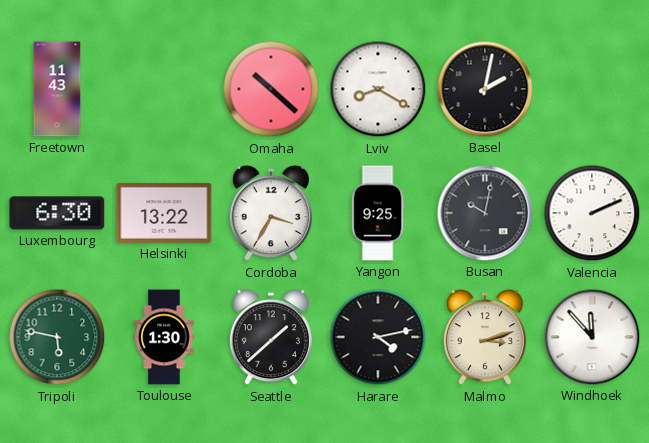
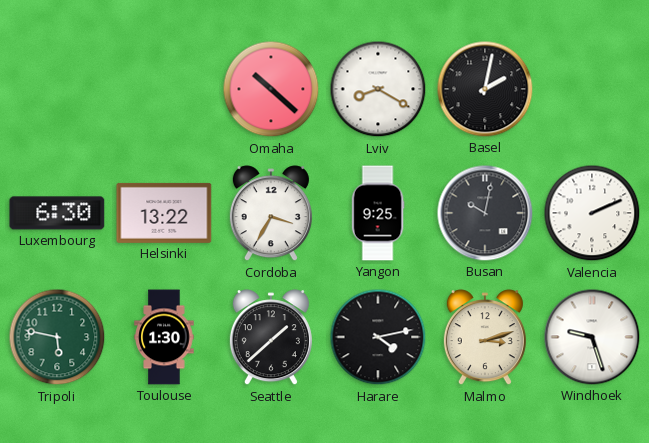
Freetown: 11:43 -> none
Windhoek: 11:53 -> 9:27
